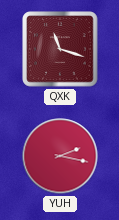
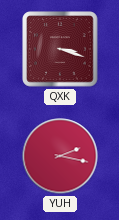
QXK: 11:18 -> 3:18
